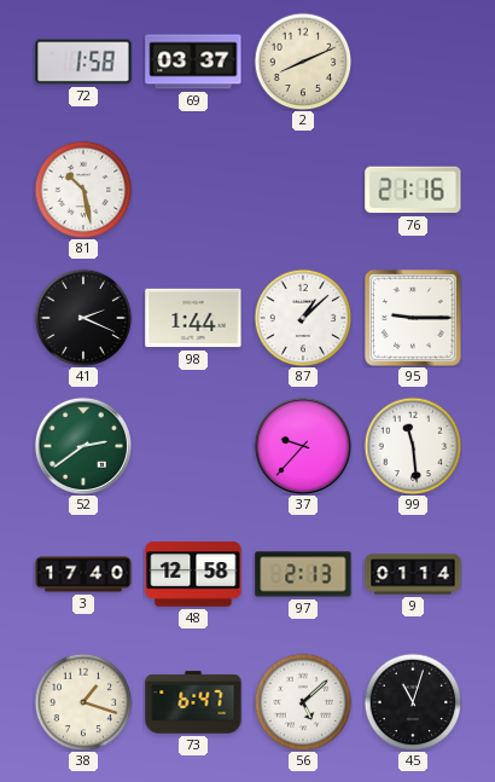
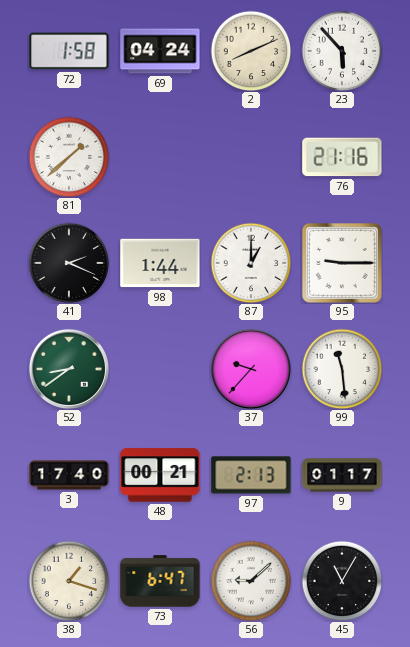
69: 03:37 -> 04:24
23: none -> 5:53
81: 10:28 -> 1:38
87: 1:08 -> 1:00
52: 2:39 -> 8:39
48: 12:58 -> 00:21
9: 01:14 -> 01:17
56: 5:08 -> 9:08
45: 11:03 -> 11:05
